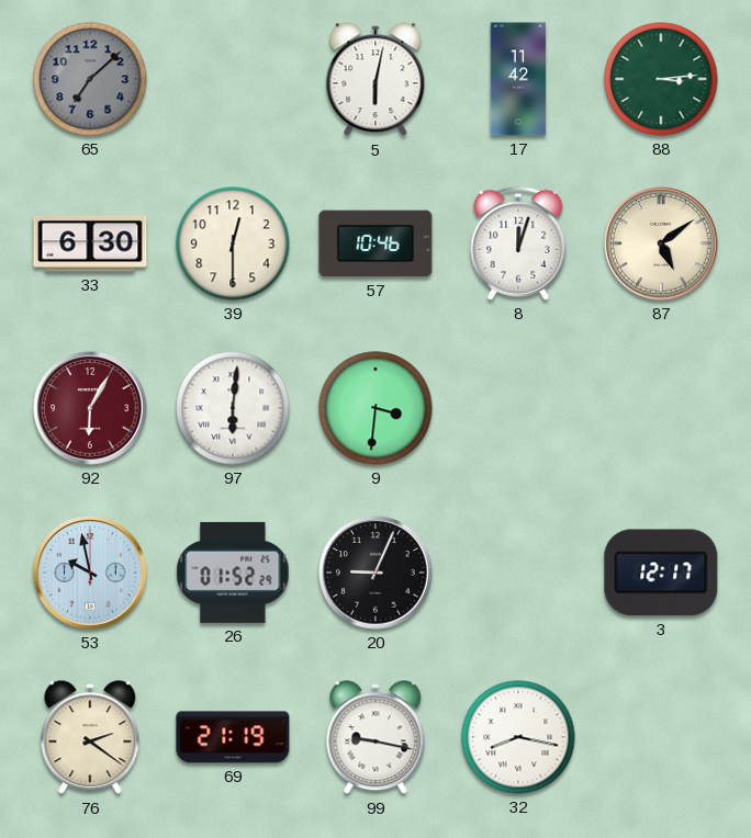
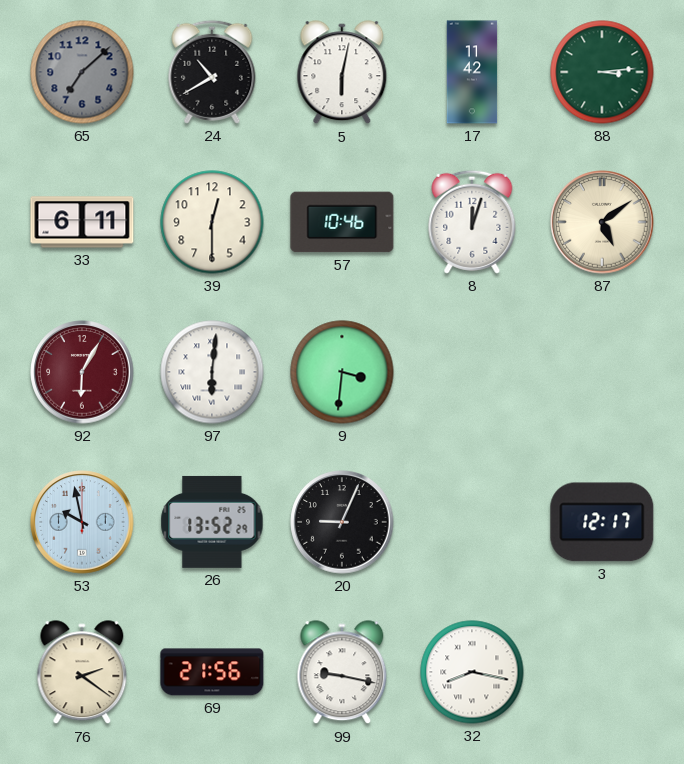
24: none -> 10:40
33: 6:30 -> 6:11
26: 01:52 -> 13:52
69: 21:19 -> 21:56
